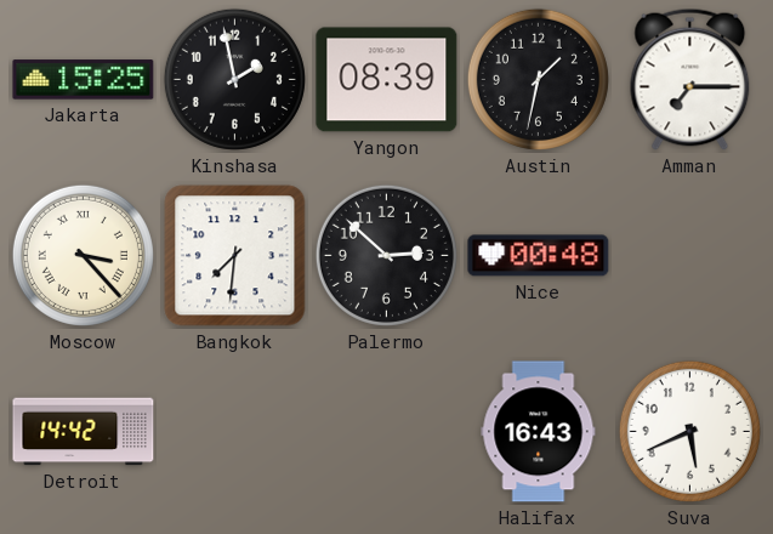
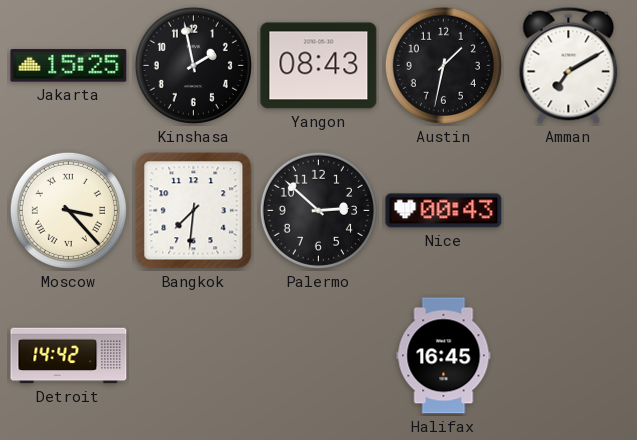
Yangon: 08:39 -> 08:43
Amman: 7:15 -> 7:10
Nice: 00:48 -> 00:43
Halifax: 16:43 -> 16:45
Suva: 5:41 -> none
